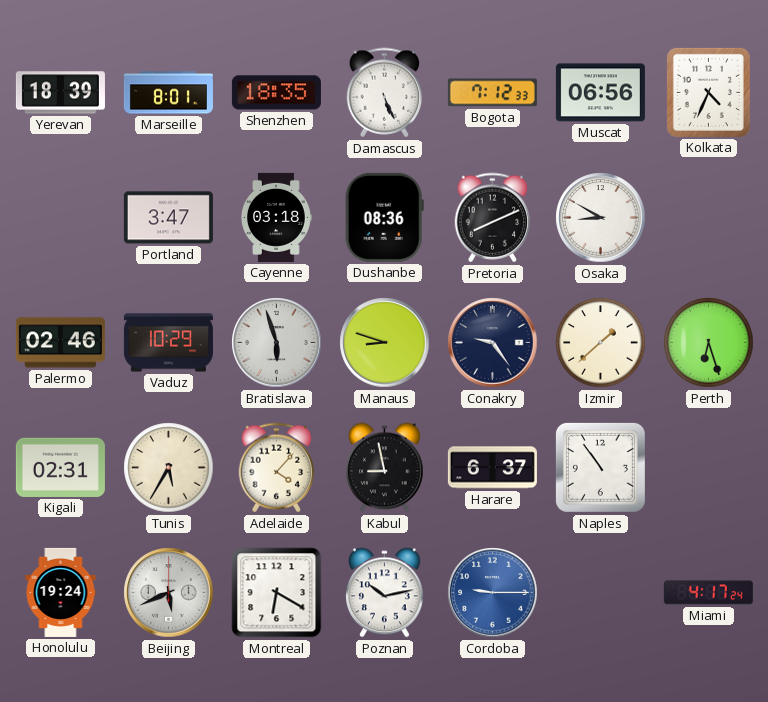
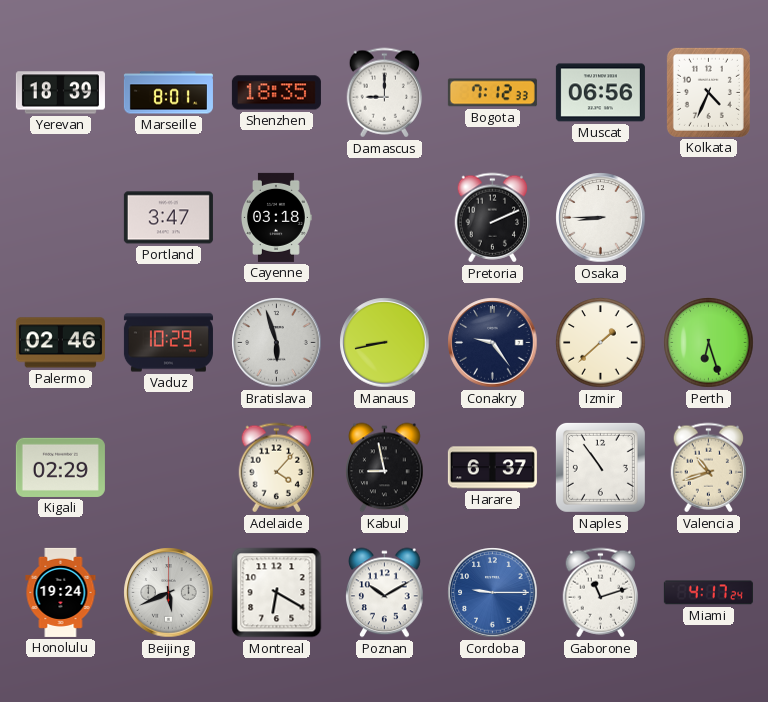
Damascus: 5:26 -> 9:00
Dushanbe: 08:36 -> none
Pretoria: 8:11 -> 2:11
Osaka: 8:50 -> 8:45
Manaus: 8:48 -> 8:43
Kigali: 02:31 -> 02:29
Tunis: 5:35 -> none
Valencia: none -> 10:42
Poznan: 10:13 -> 10:10
Gaborone: none -> 11:12
